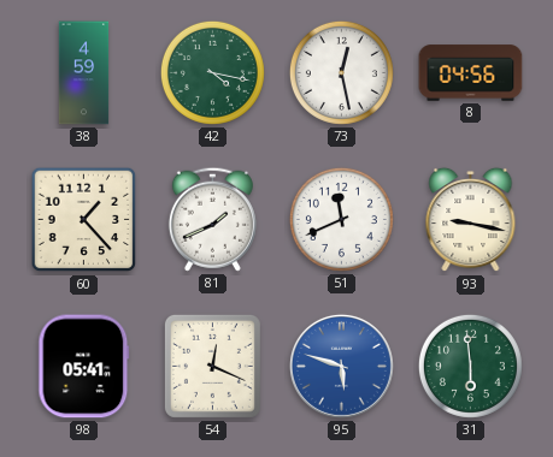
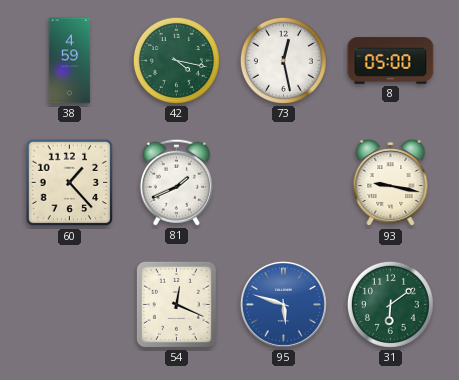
8: 04:56 -> 05:00
51: 11:41 -> none
98: 05:41 -> none
31: 5:59 -> 6:09
